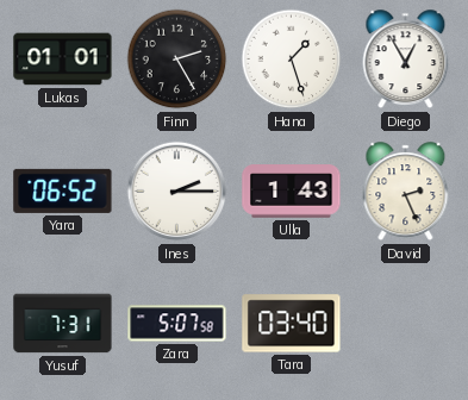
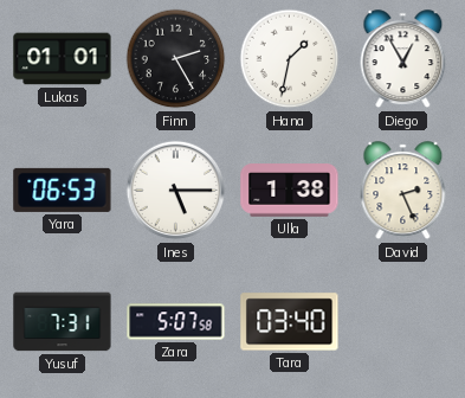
Hana: 1:27 -> 1:32
Yara: 06:52 -> 06:53
Ines: 2:15 -> 5:15
Ulla: 1:43 -> 1:38
